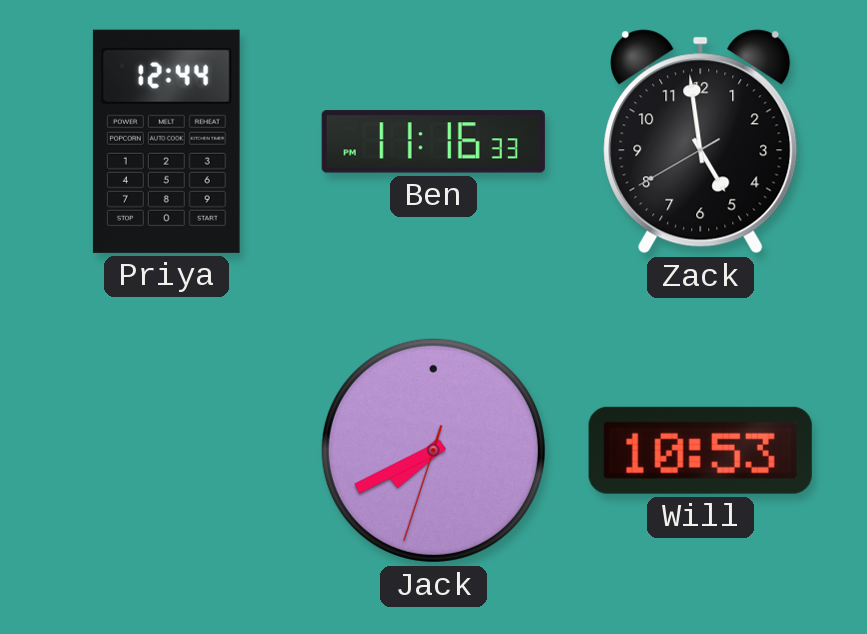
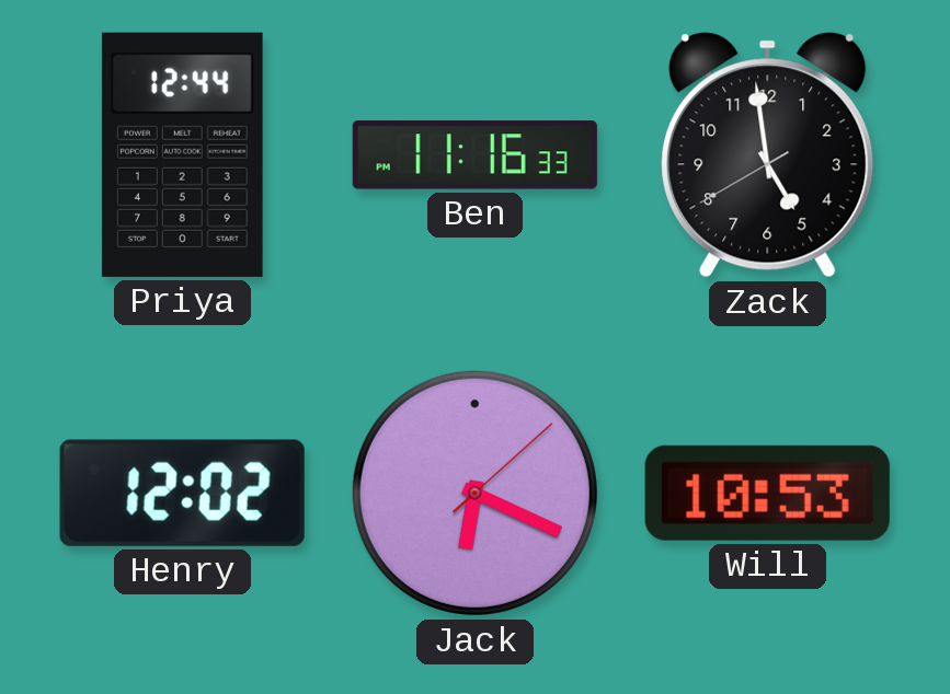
Henry: none -> 12:02
Jack: 7:40 -> 6:19
